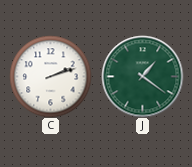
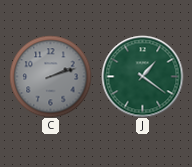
C dial: white -> grey
